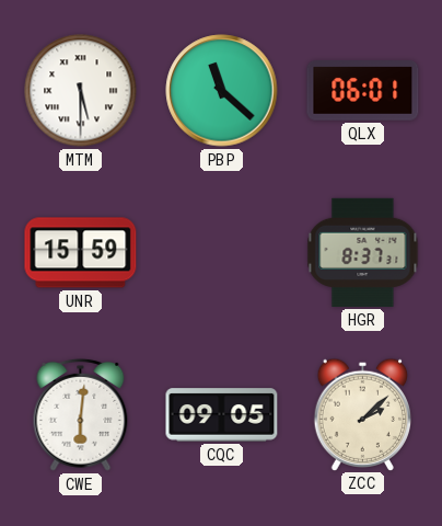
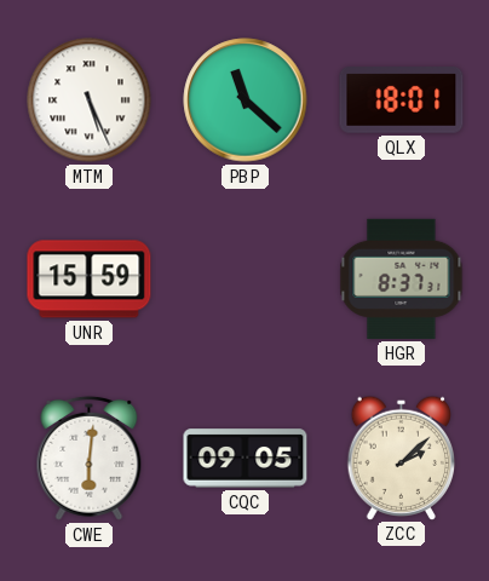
MTM: 5:30 -> 5:26
QLX: 06:01 -> 18:01
